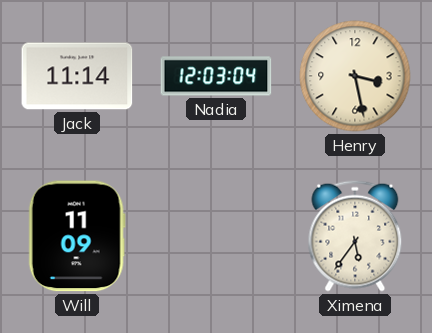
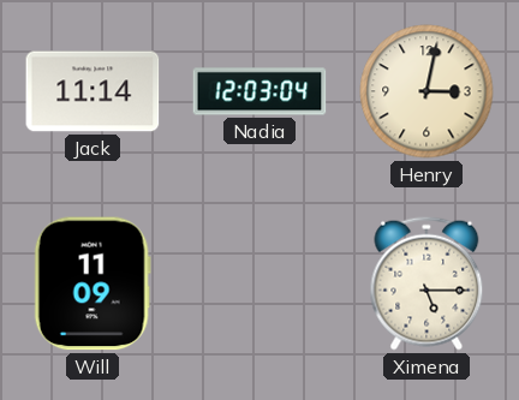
Henry: 3:28 -> 3:02
Ximena: 5:36 -> 5:15
